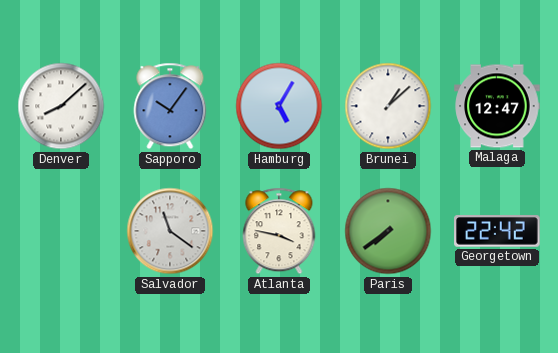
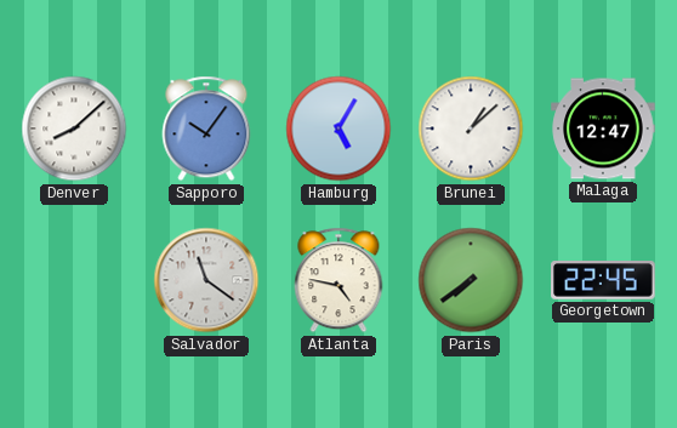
Atlanta: 3:47 -> 4:47
Georgetown: 22:42 -> 22:45
